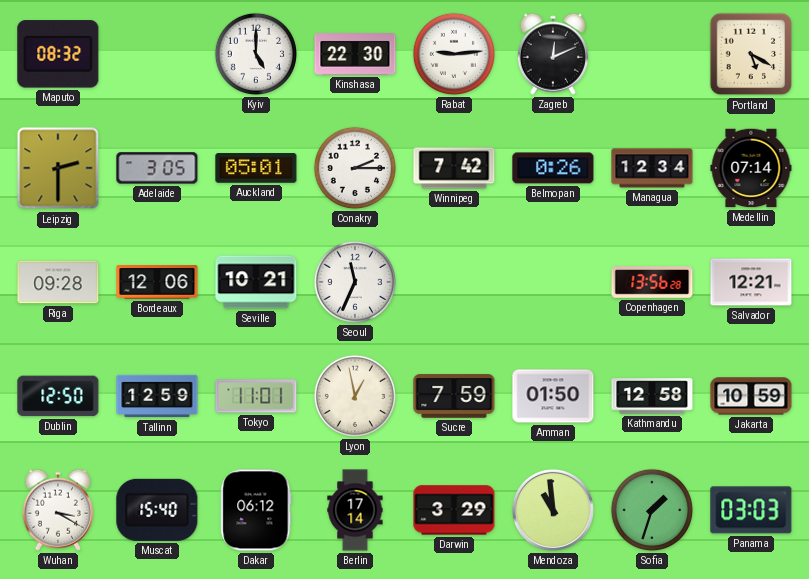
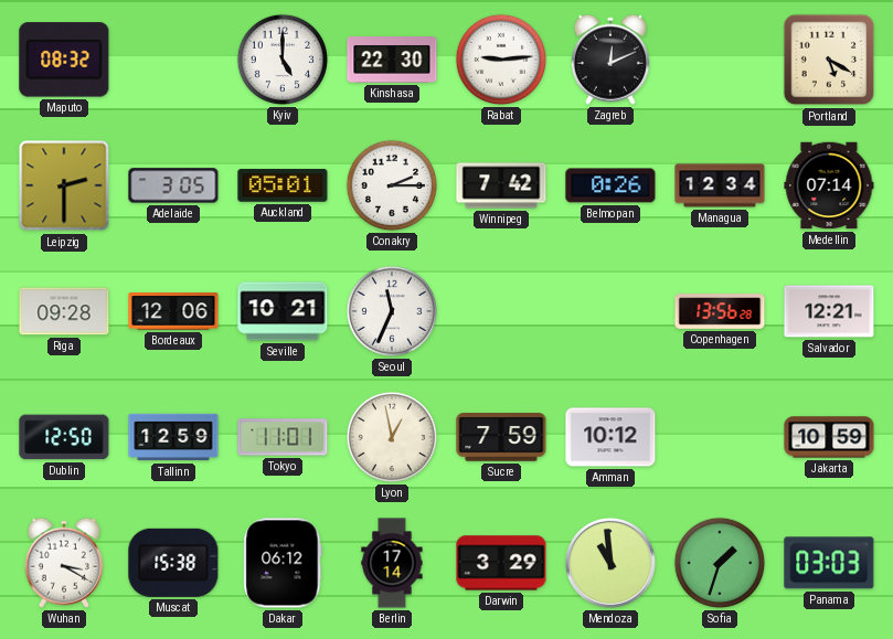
Amman: 01:50 -> 10:12
Kathmandu: 12:58 -> none
Muscat: 15:40 -> 15:38
